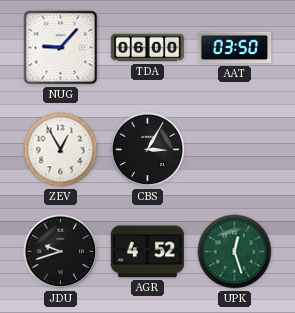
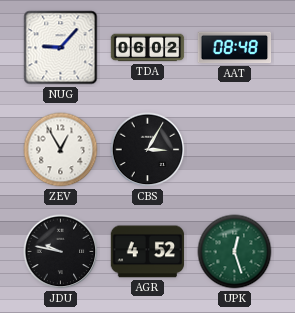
TDA: 06:00 -> 06:02
AAT: 03:50 -> 08:48
JDU: 9:42 -> 9:47
